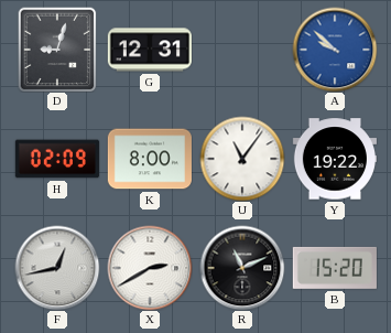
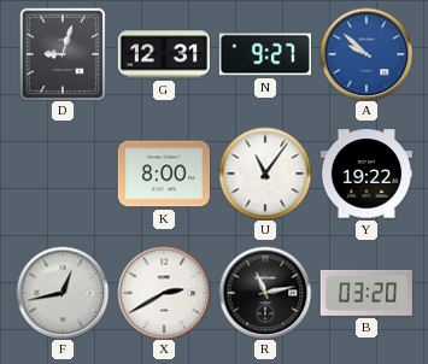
N: none -> 9:27
H: 02:09 -> none
R: 11:11 -> 11:13
B: 15:20 -> 03:20
